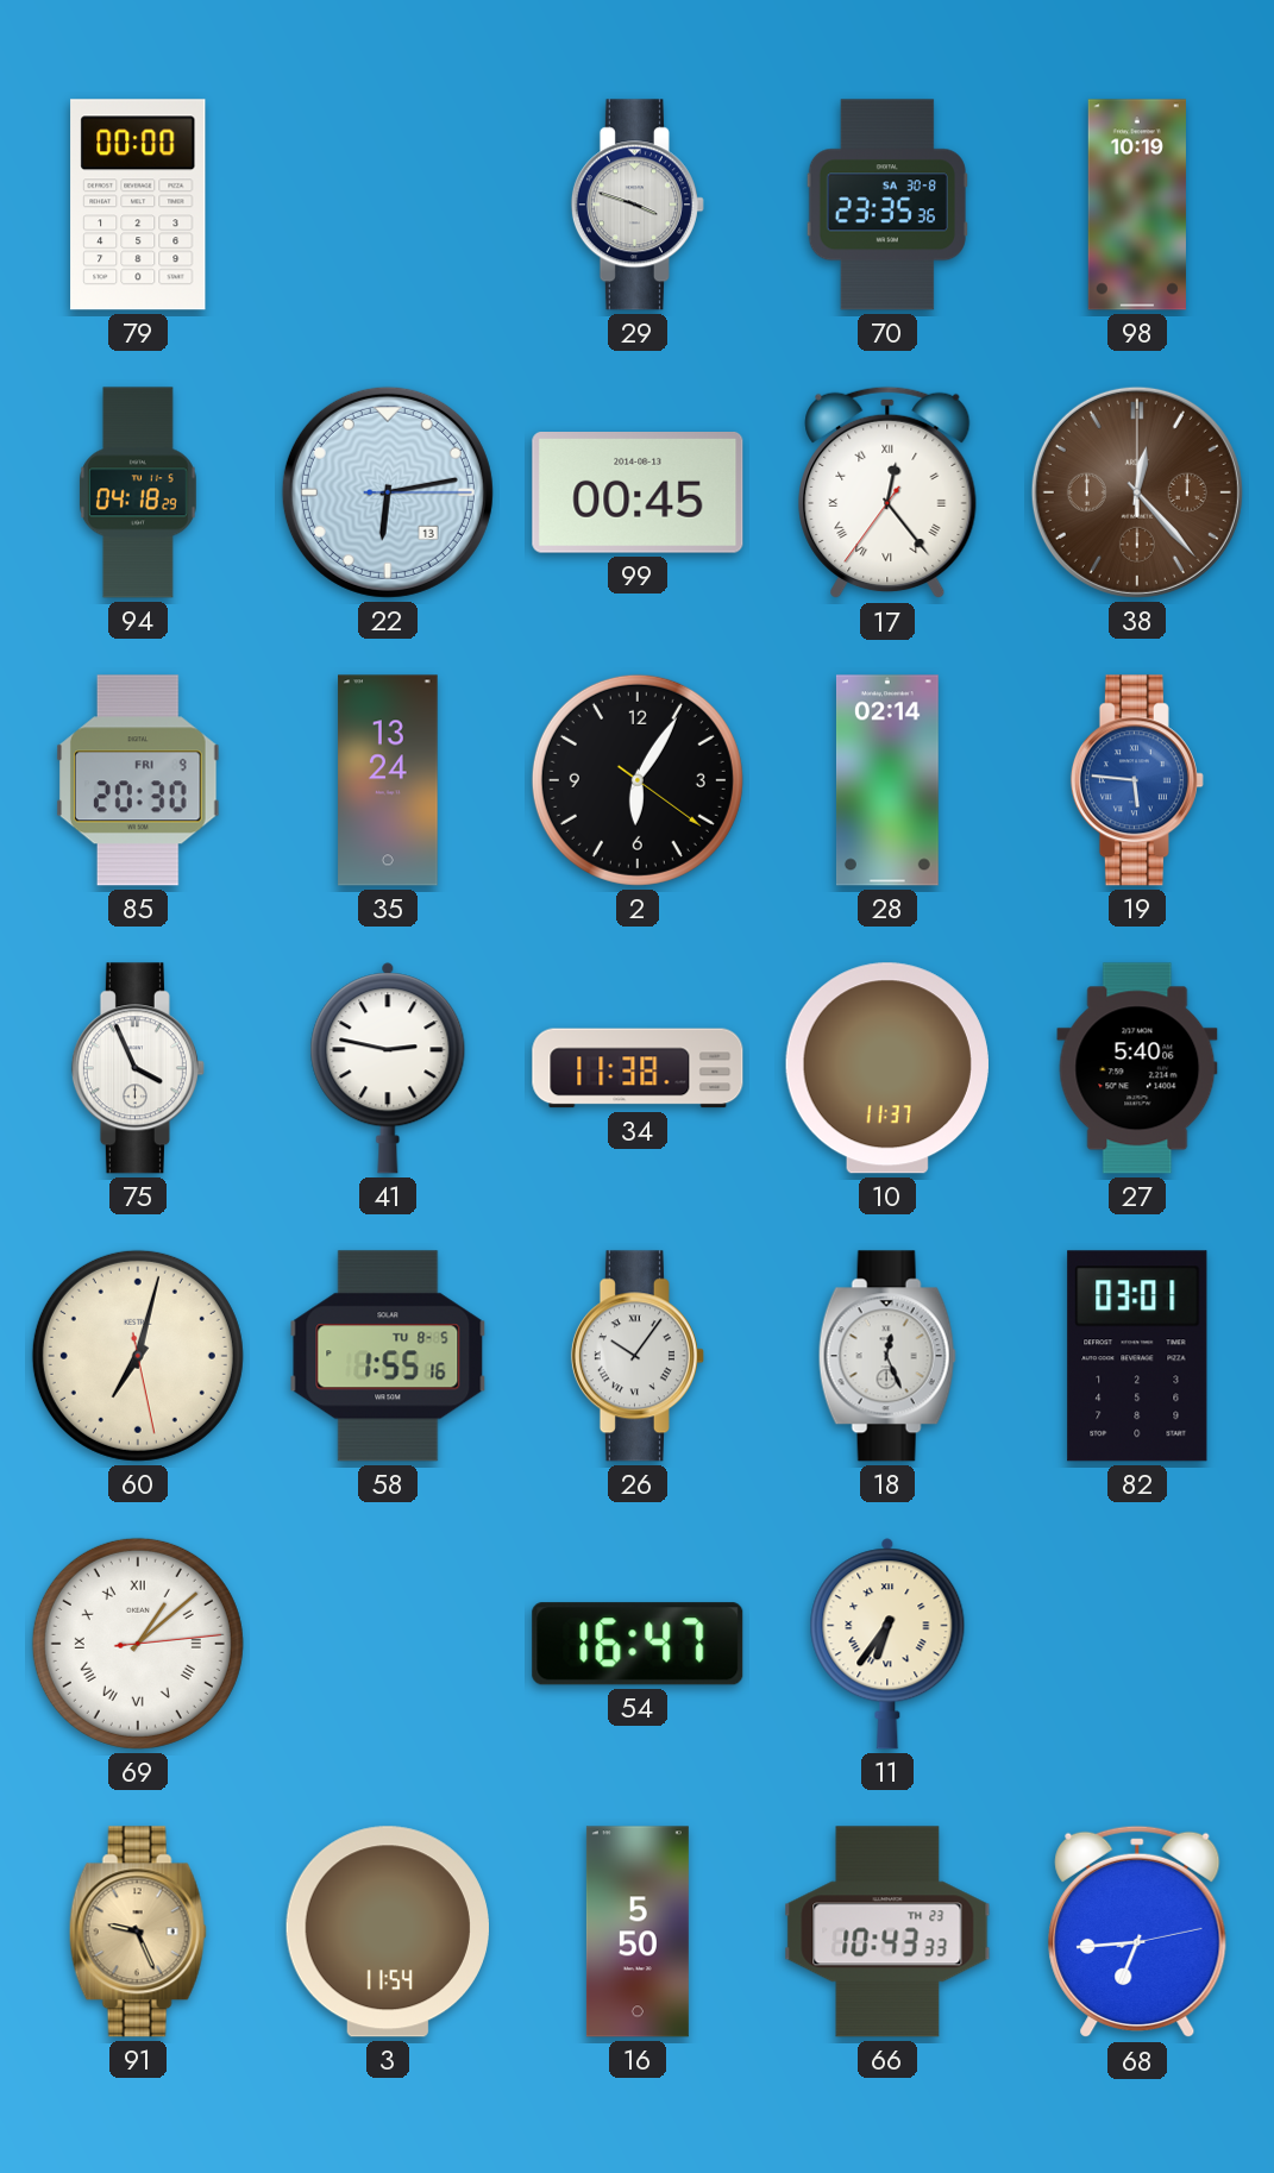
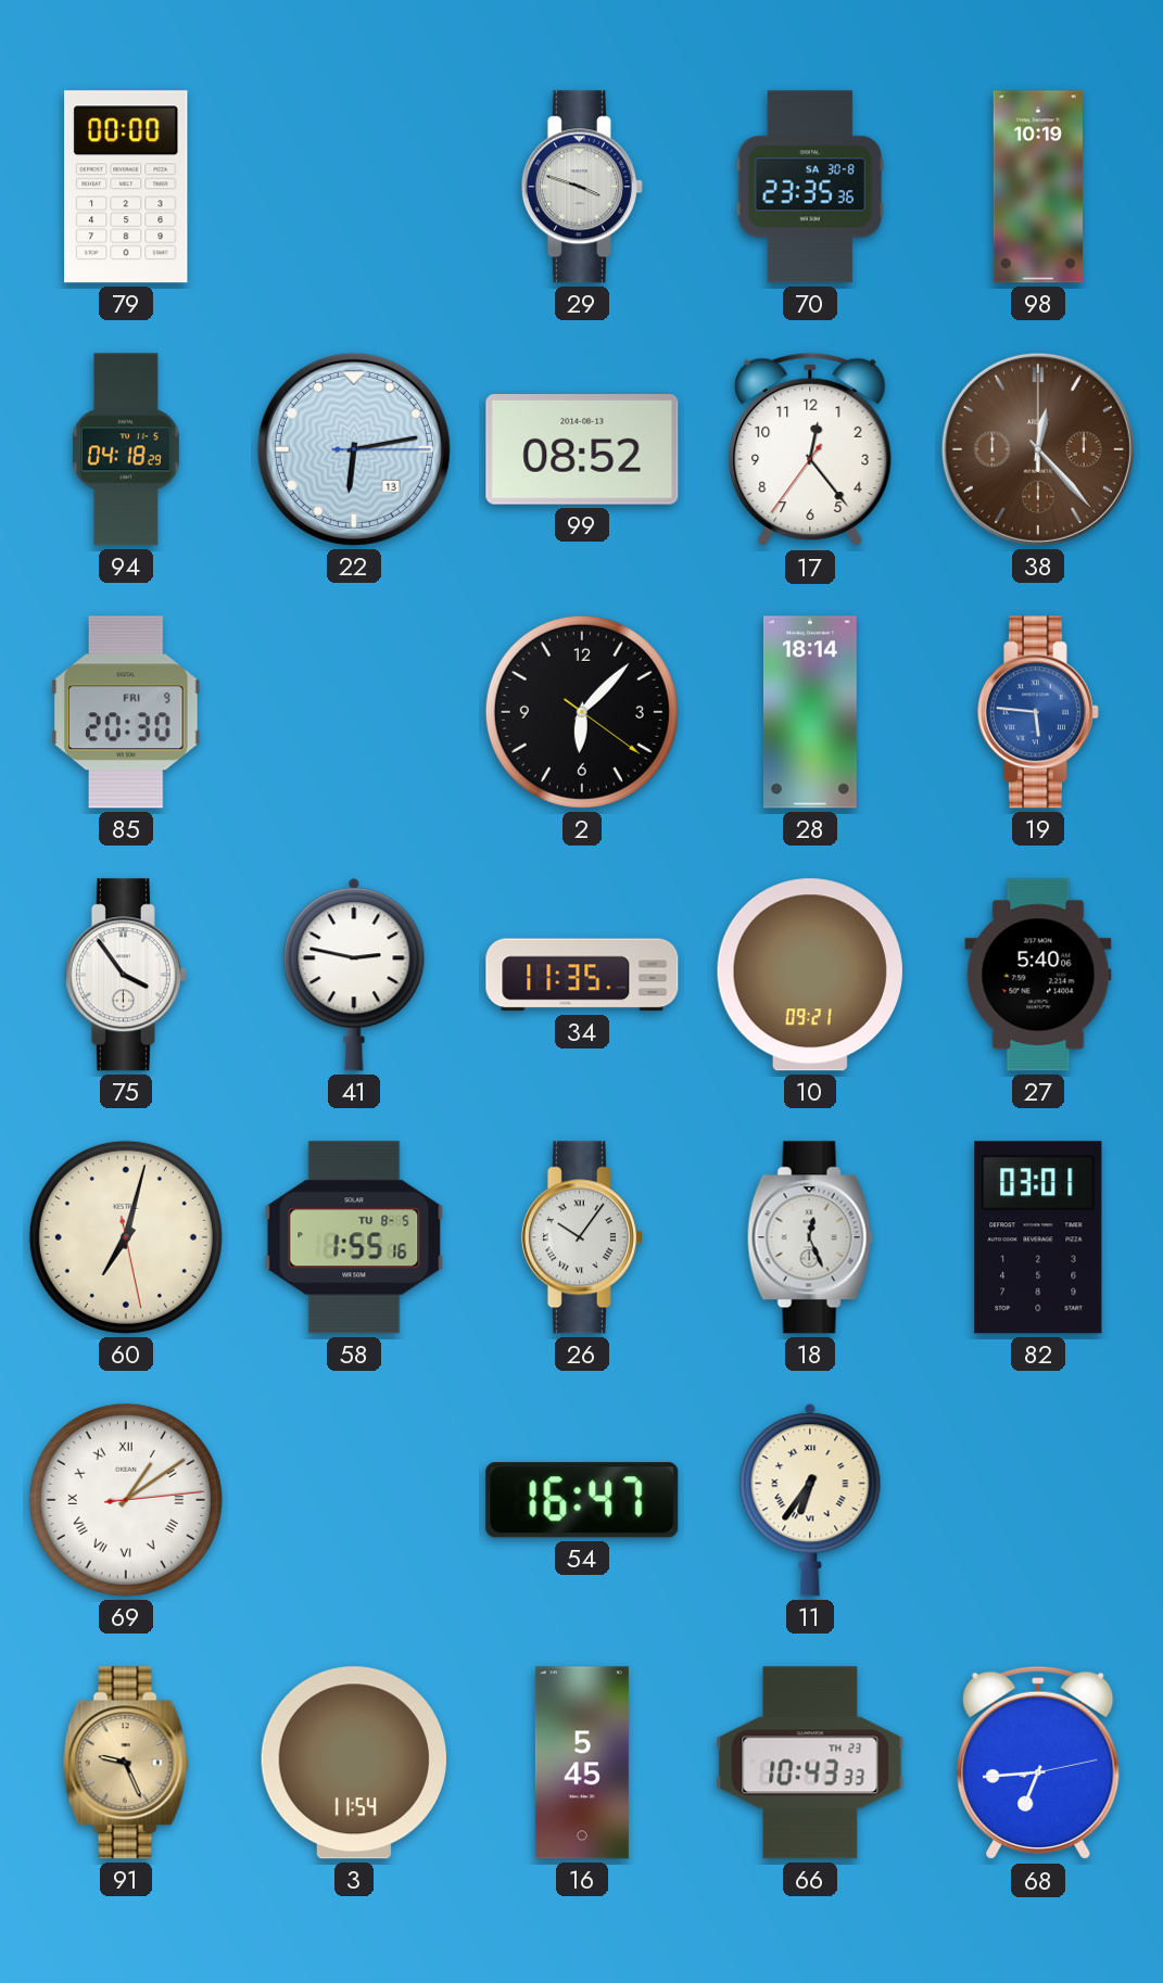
99: 00:45 -> 08:52
17 numerals: Roman -> Arabic
35: 13:24 -> none
2: 6:05 -> 6:07
28: 02:14 -> 18:14
75: 3:56 -> 3:54
34: 11:38 -> 11:35
10: 11:37 -> 09:21
69: 1:08 -> 1:09
16: 5:50 -> 5:45
